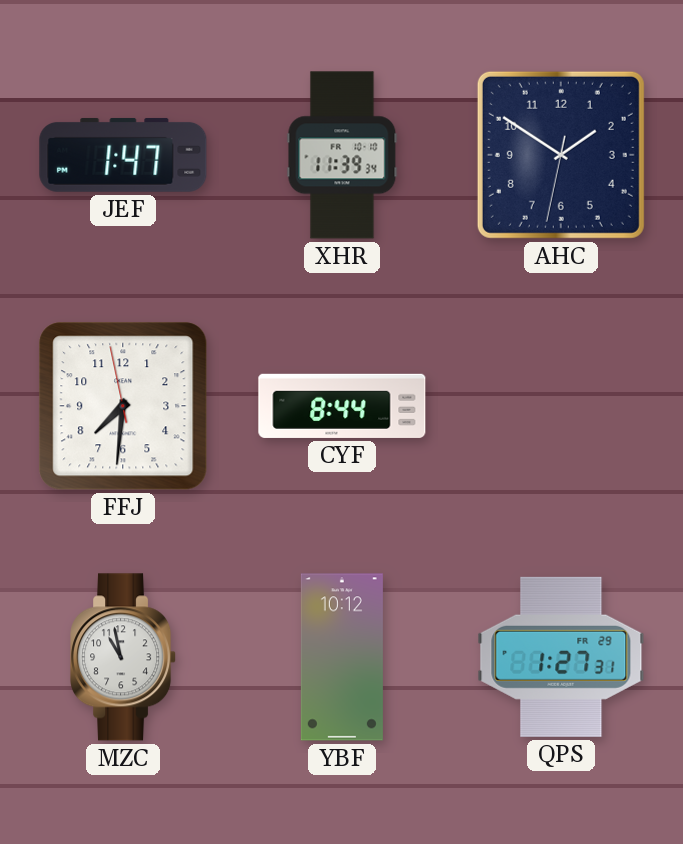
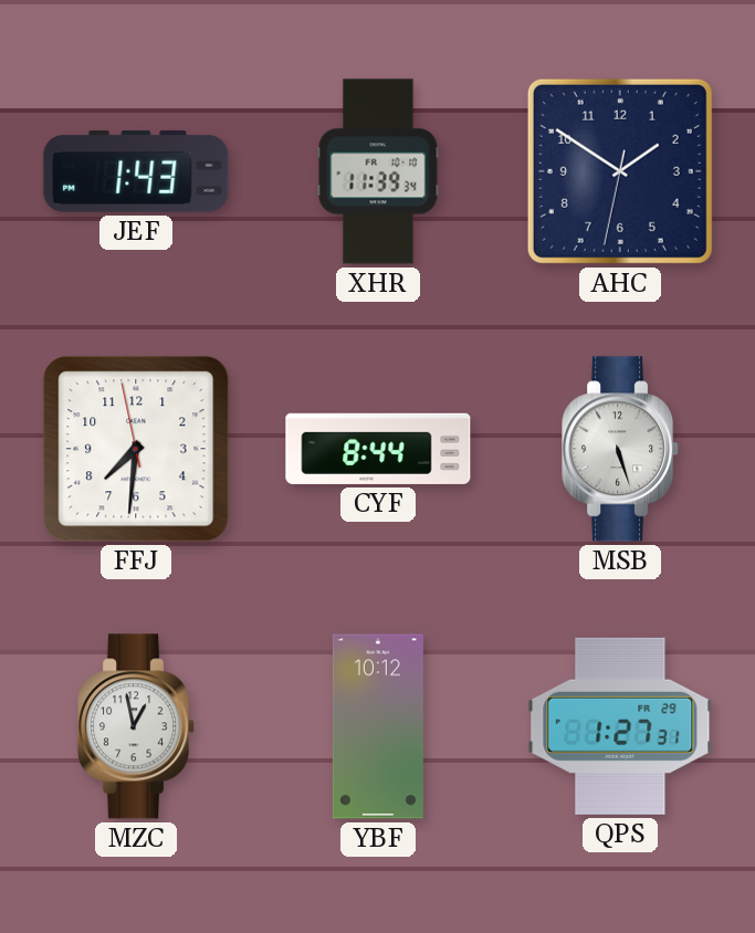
JEF: 1:47 -> 1:43
MSB: none -> 5:27
MZC: 10:58 -> 12:58
